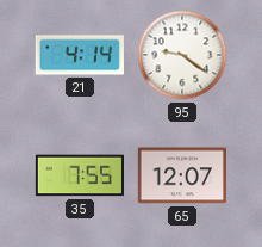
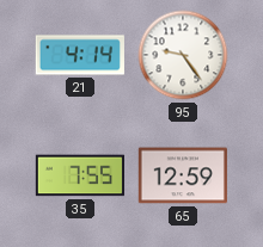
95: 9:21 -> 9:24
65: 12:07 -> 12:59
